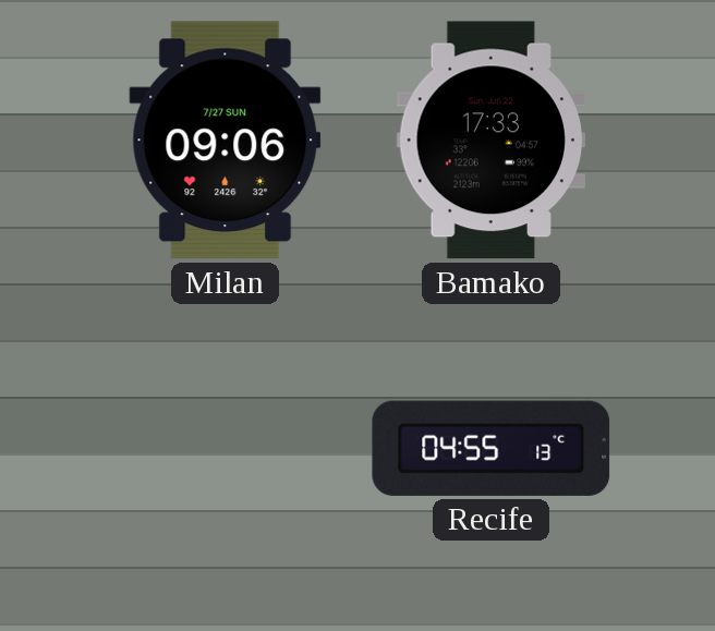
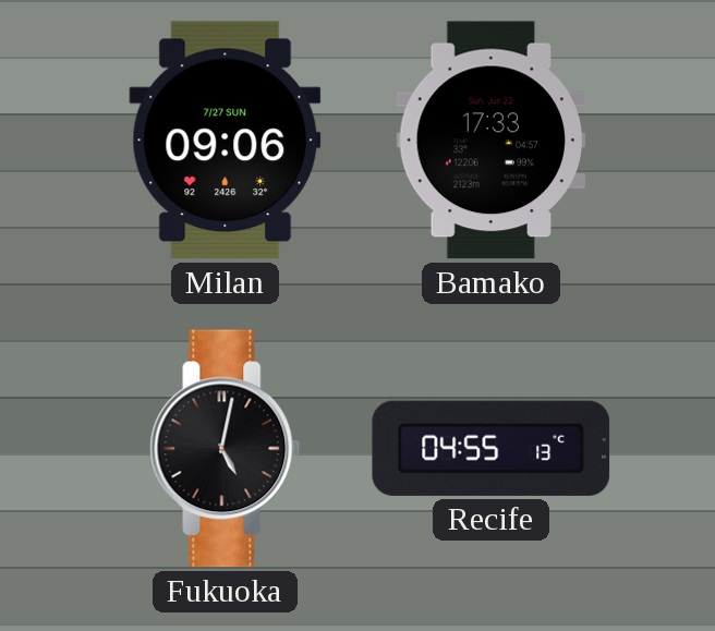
Fukuoka: none -> 5:02
